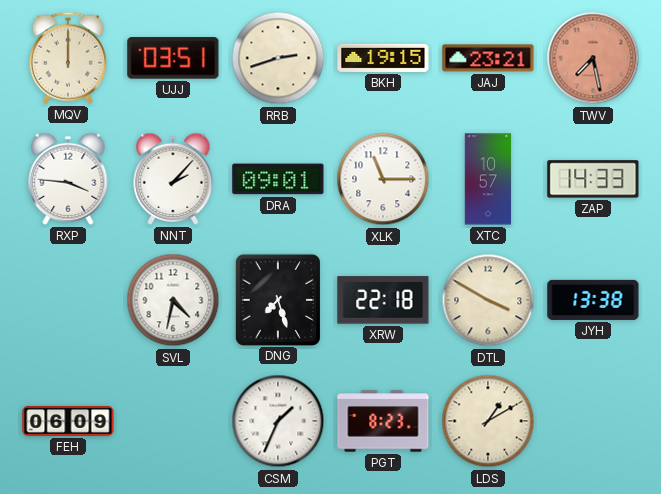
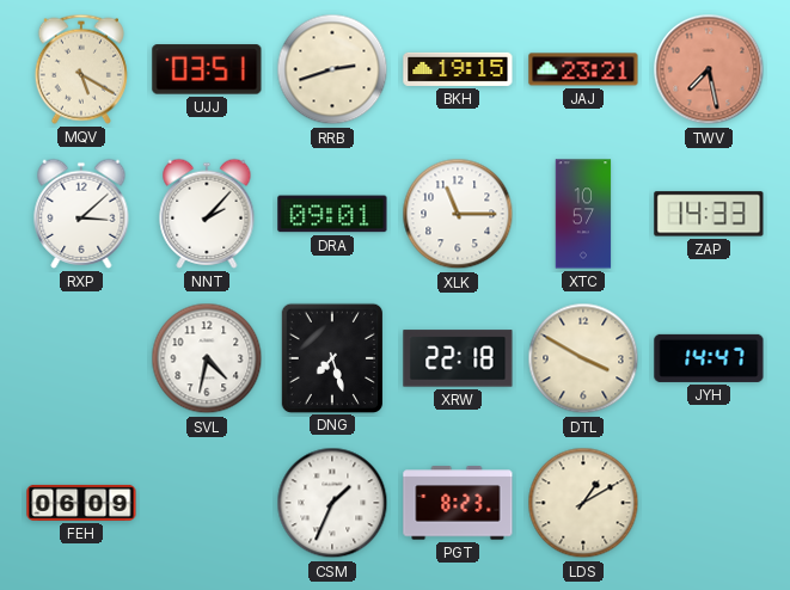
MQV: 12:00 -> 5:20
RXP: 3:46 -> 3:08
JYH: 13:38 -> 14:47
